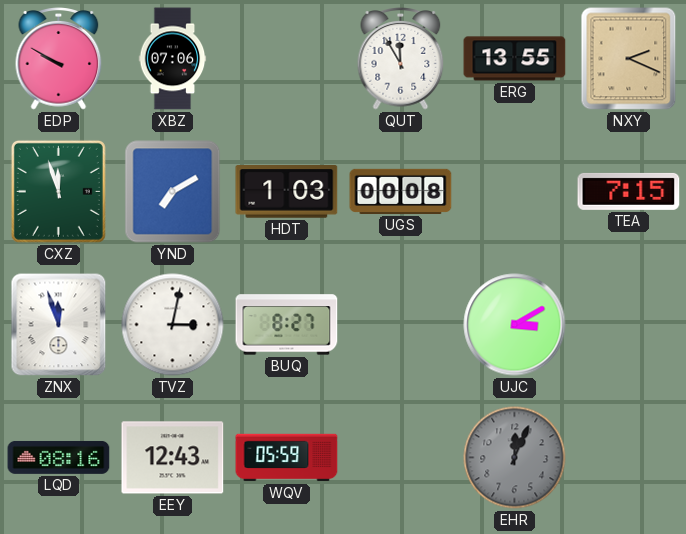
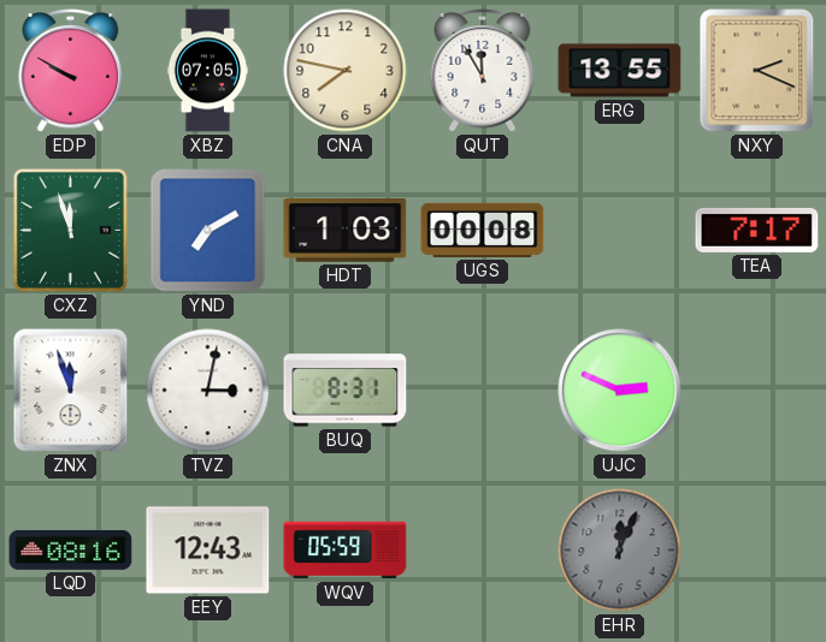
XBZ: 07:06 -> 07:05
CNA: none -> 7:47
TEA: 7:15 -> 7:17
BUQ: 8:27 -> 8:31
UJC: 3:10 -> 2:49
